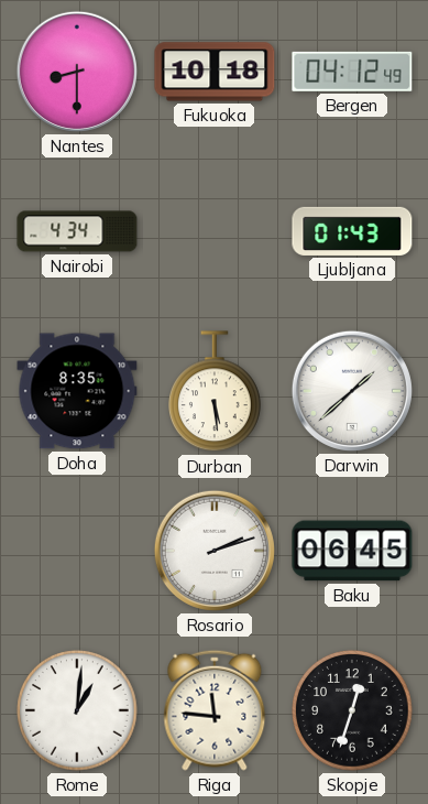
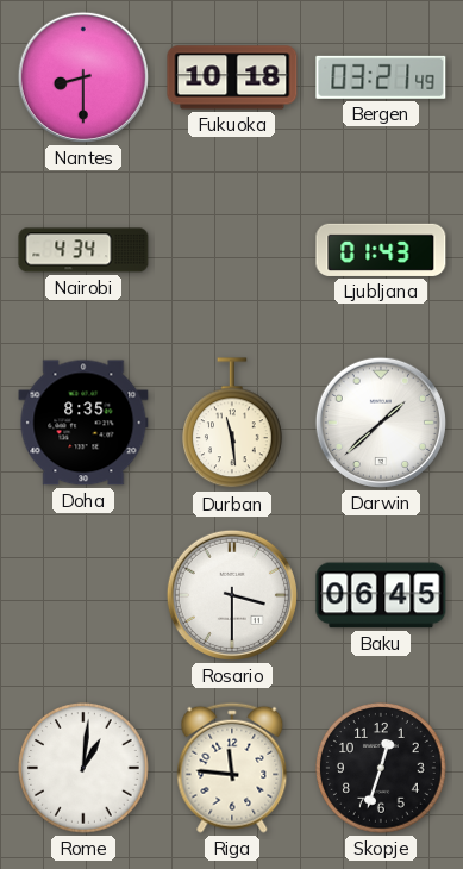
Bergen: 04:12 -> 03:21
Durban: 5:29 -> 11:29
Rosario: 2:12 -> 3:30
